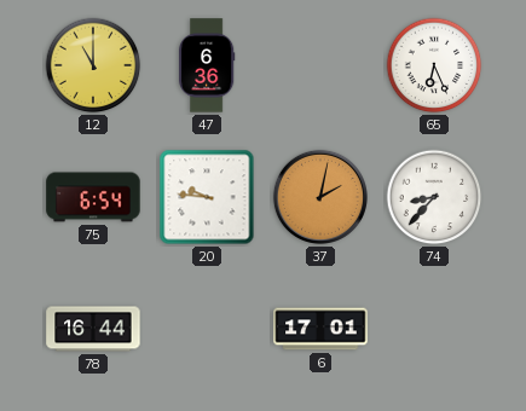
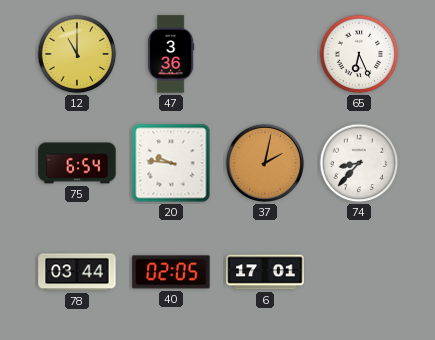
47: 6:36 -> 3:36
78: 16:44 -> 03:44
40: none -> 02:05
